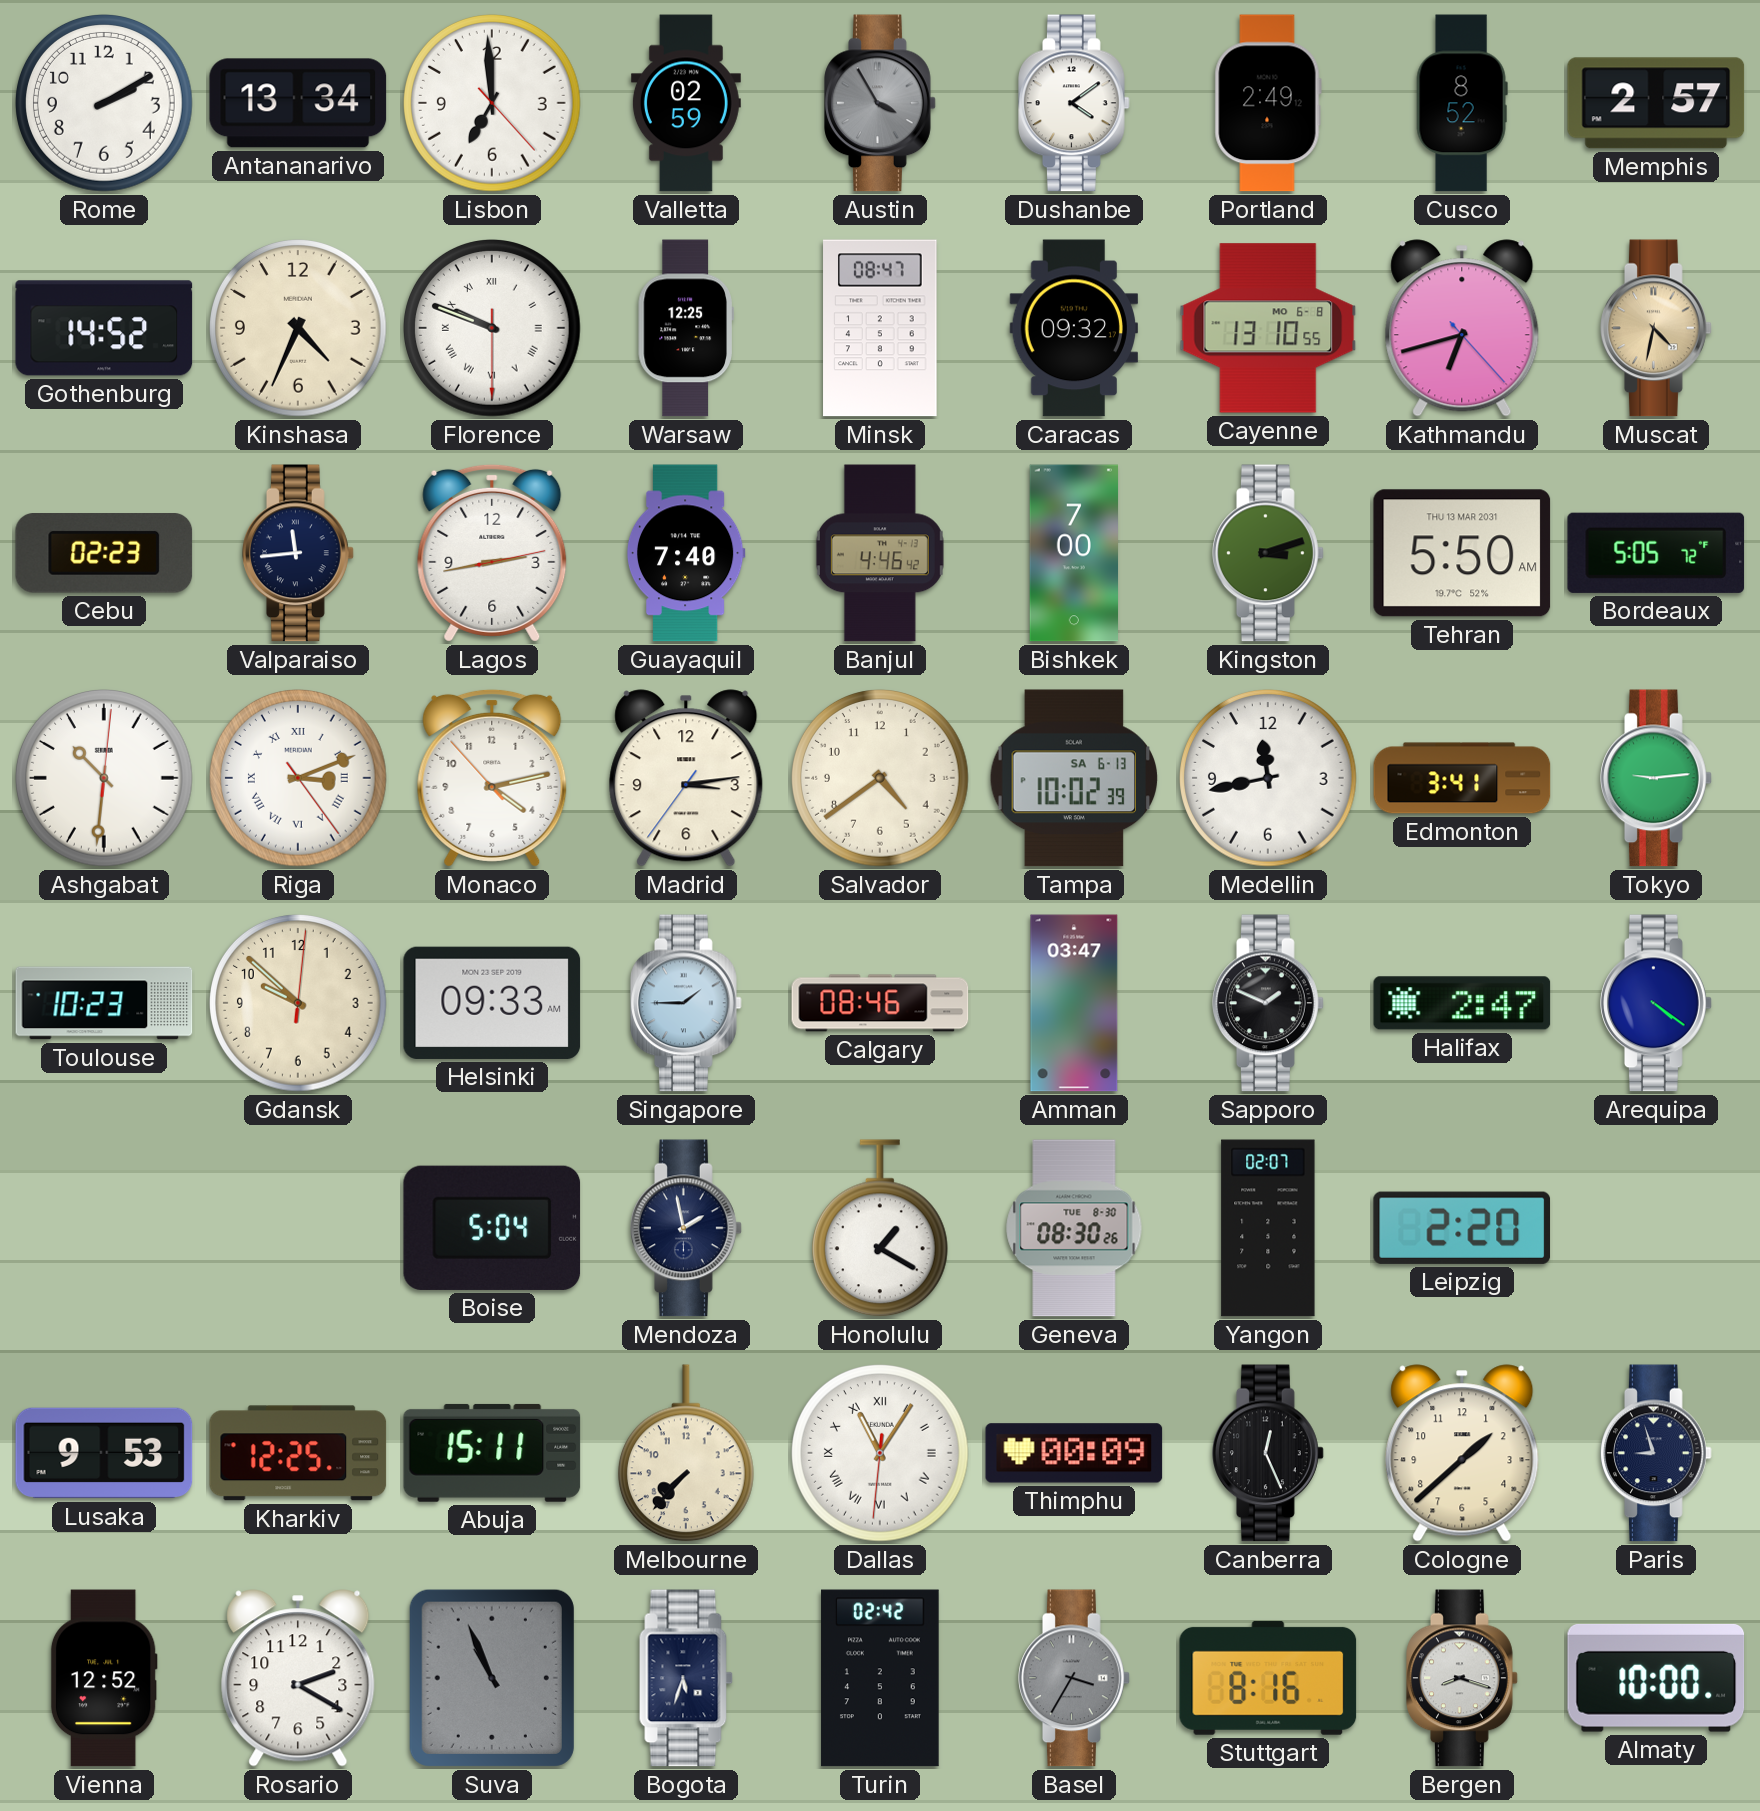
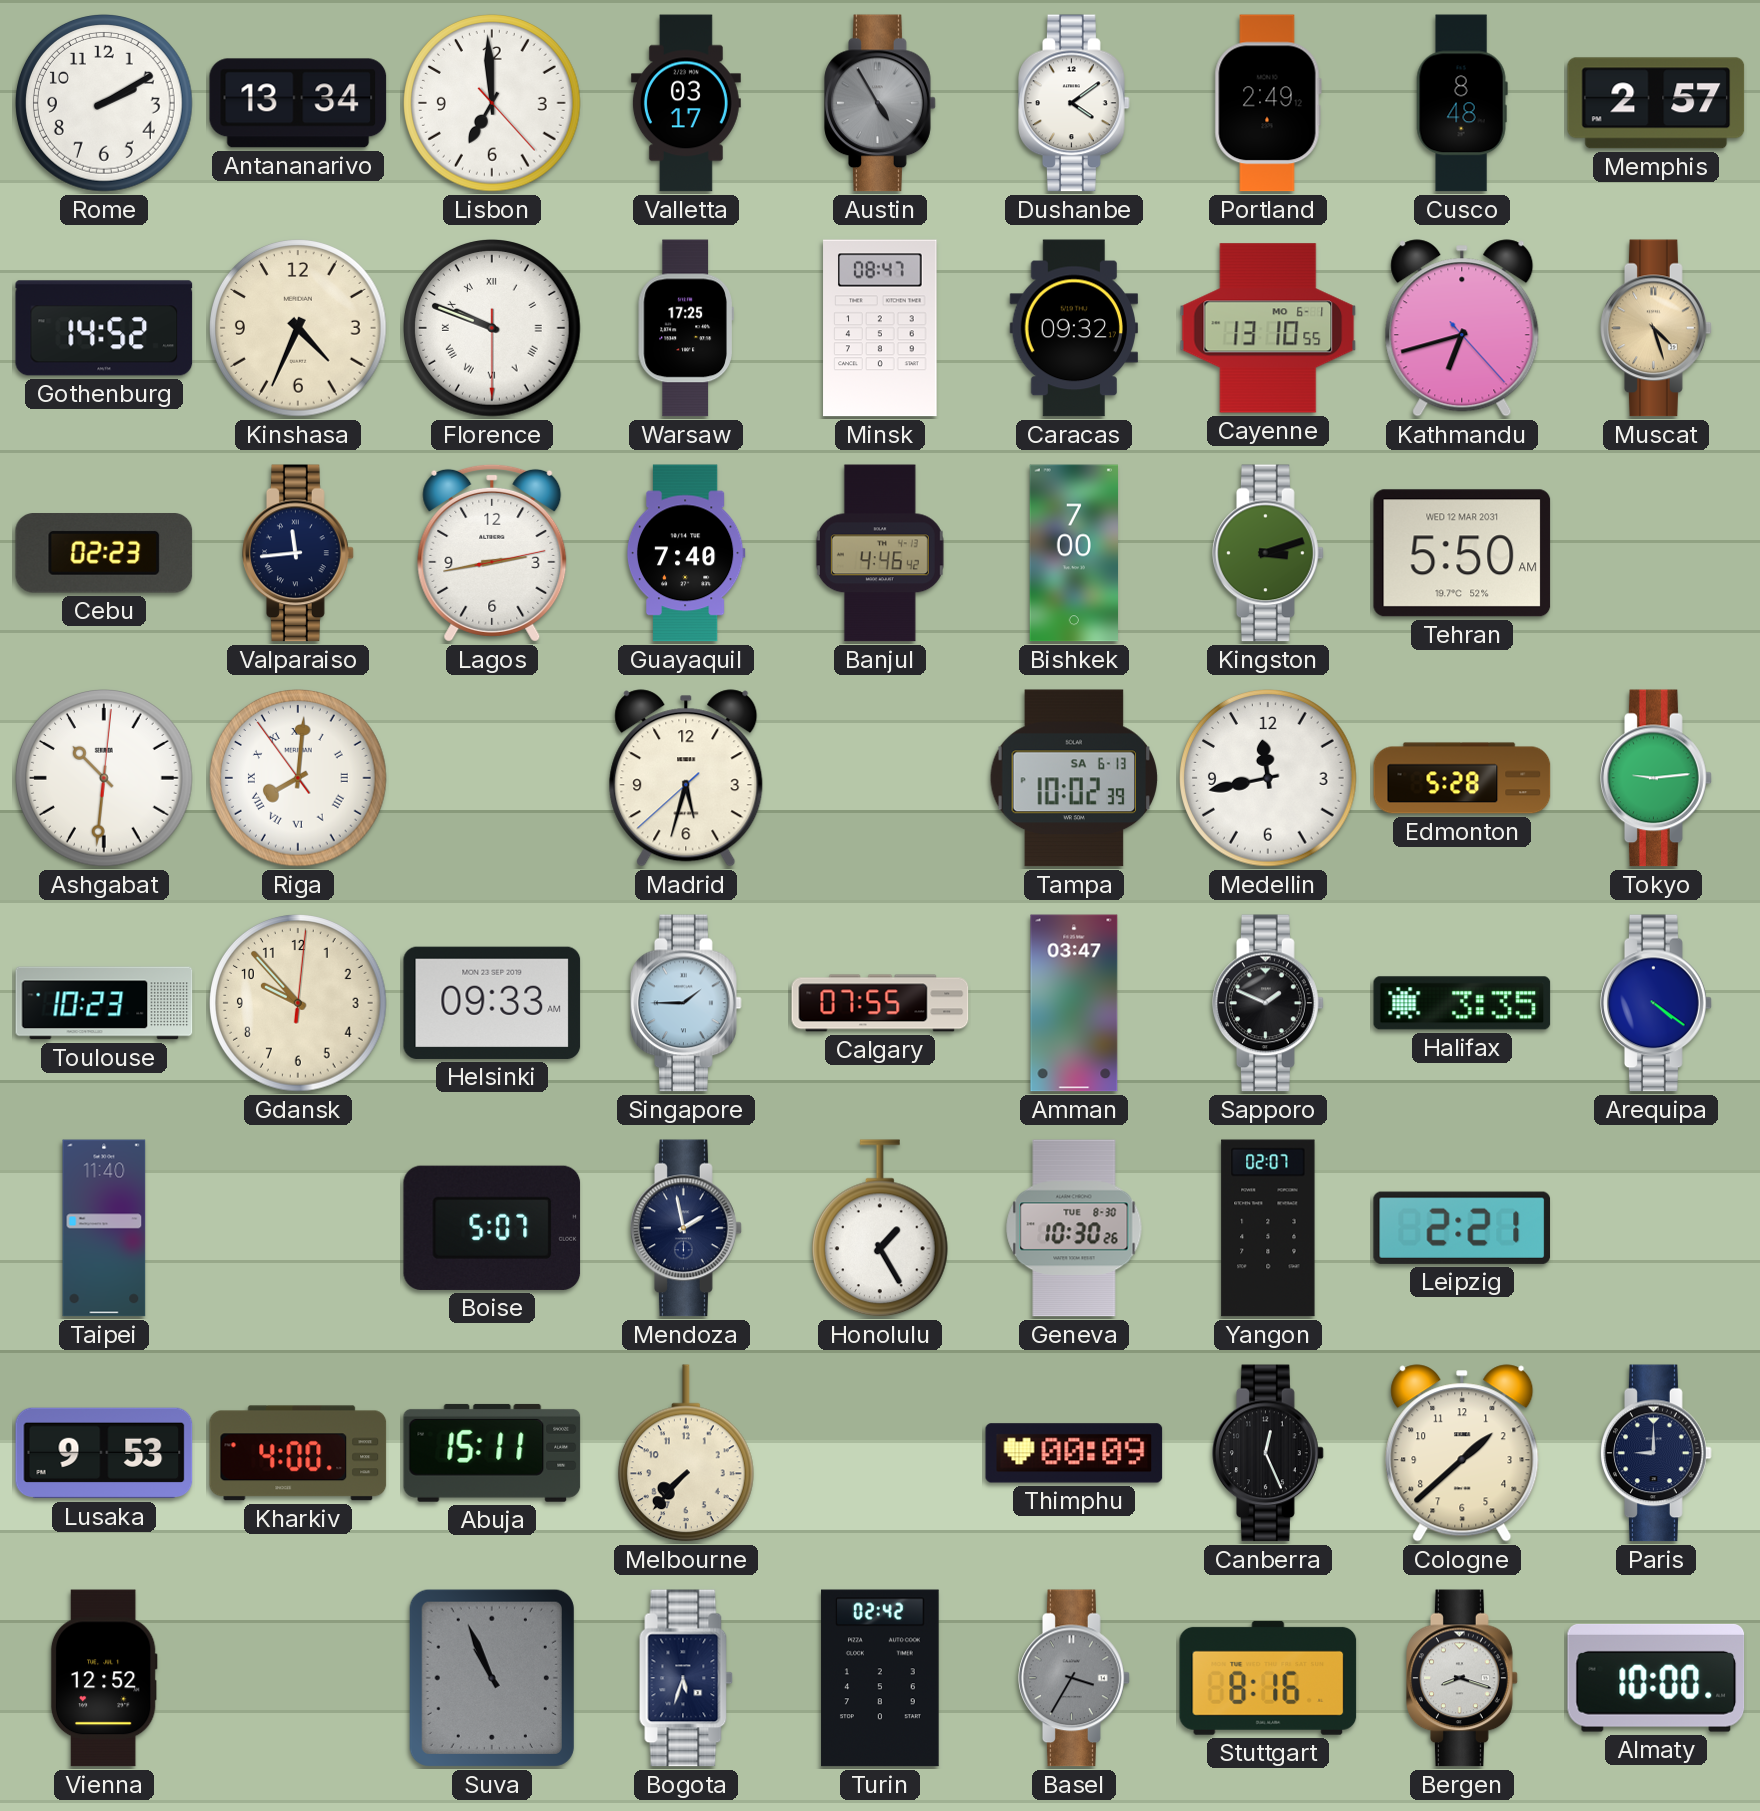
Valletta: 02:59 -> 03:17
Austin: 3:55 -> 4:55
Cusco: 8:52 -> 8:48
Warsaw: 12:25 -> 17:25
Cayenne date: MO 6-8 -> MO 6-1
Muscat: 4:32 -> 4:27
Tehran date: THU 13 MAR 2031 -> WED 12 MAR 2031
Bordeaux: 5:05 -> none
Riga: 3:11 -> 8:00
Monaco: 4:12 -> none
Madrid: 3:13 -> 5:32
Salvador: 4:39 -> none
Edmonton: 3:41 -> 5:28
Gdansk: 9:52 -> 9:53
Calgary: 08:46 -> 07:55
Halifax: 2:47 -> 3:35
Taipei: none -> 11:40
Boise: 5:04 -> 5:07
Honolulu: 1:20 -> 1:25
Geneva: 08:30 -> 10:30
Leipzig: 2:20 -> 2:21
Kharkiv: 12:25 -> 4:00
Dallas: 11:05 -> none
Paris: 8:57 -> 9:00
Rosario: 2:20 -> none
